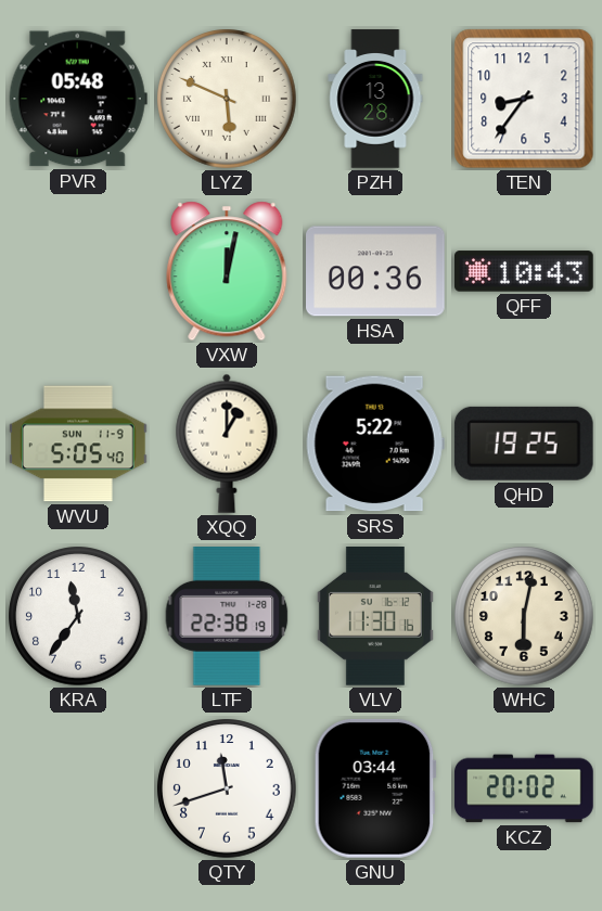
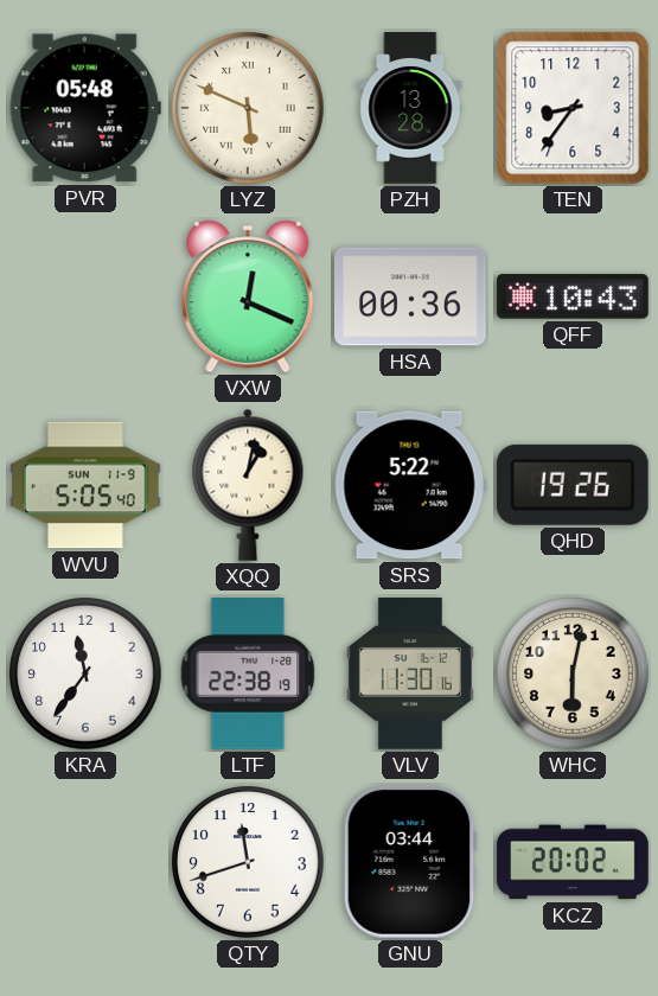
VXW: 12:02 -> 12:19
XQQ: 1:00 -> 1:02
QHD: 19:25 -> 19:26
